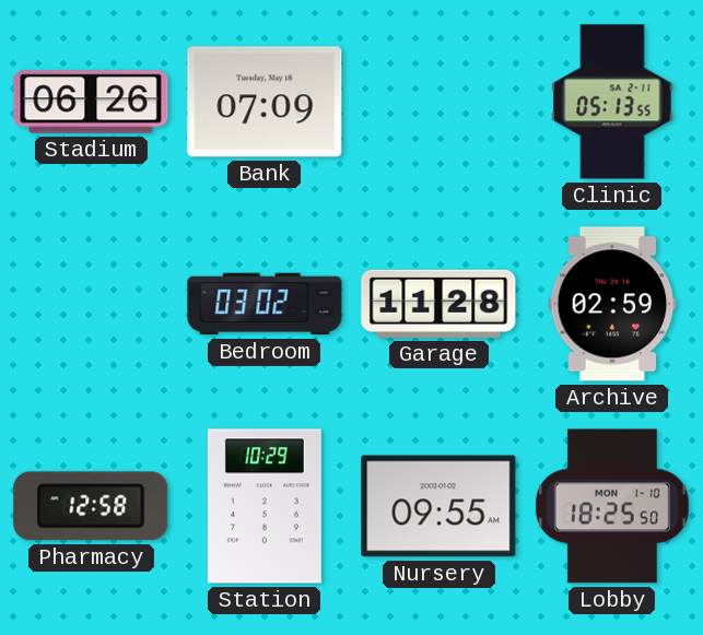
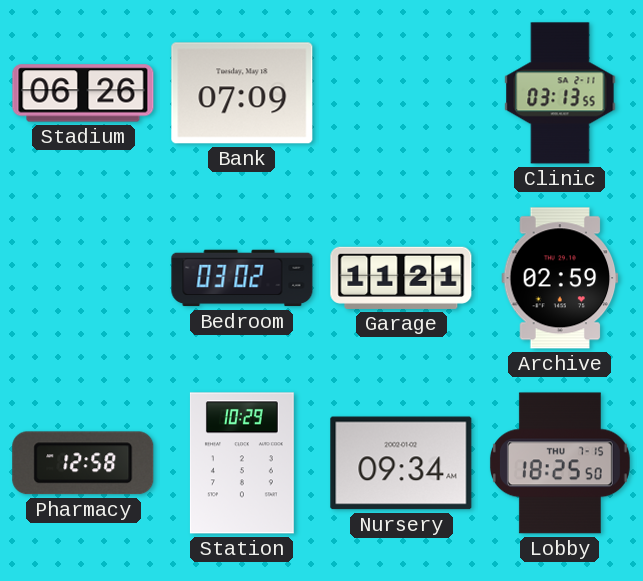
Clinic: 05:13 -> 03:13
Garage: 11:28 -> 11:21
Nursery: 09:55 -> 09:34
Lobby date: MON 1-10 -> THU 7-15
